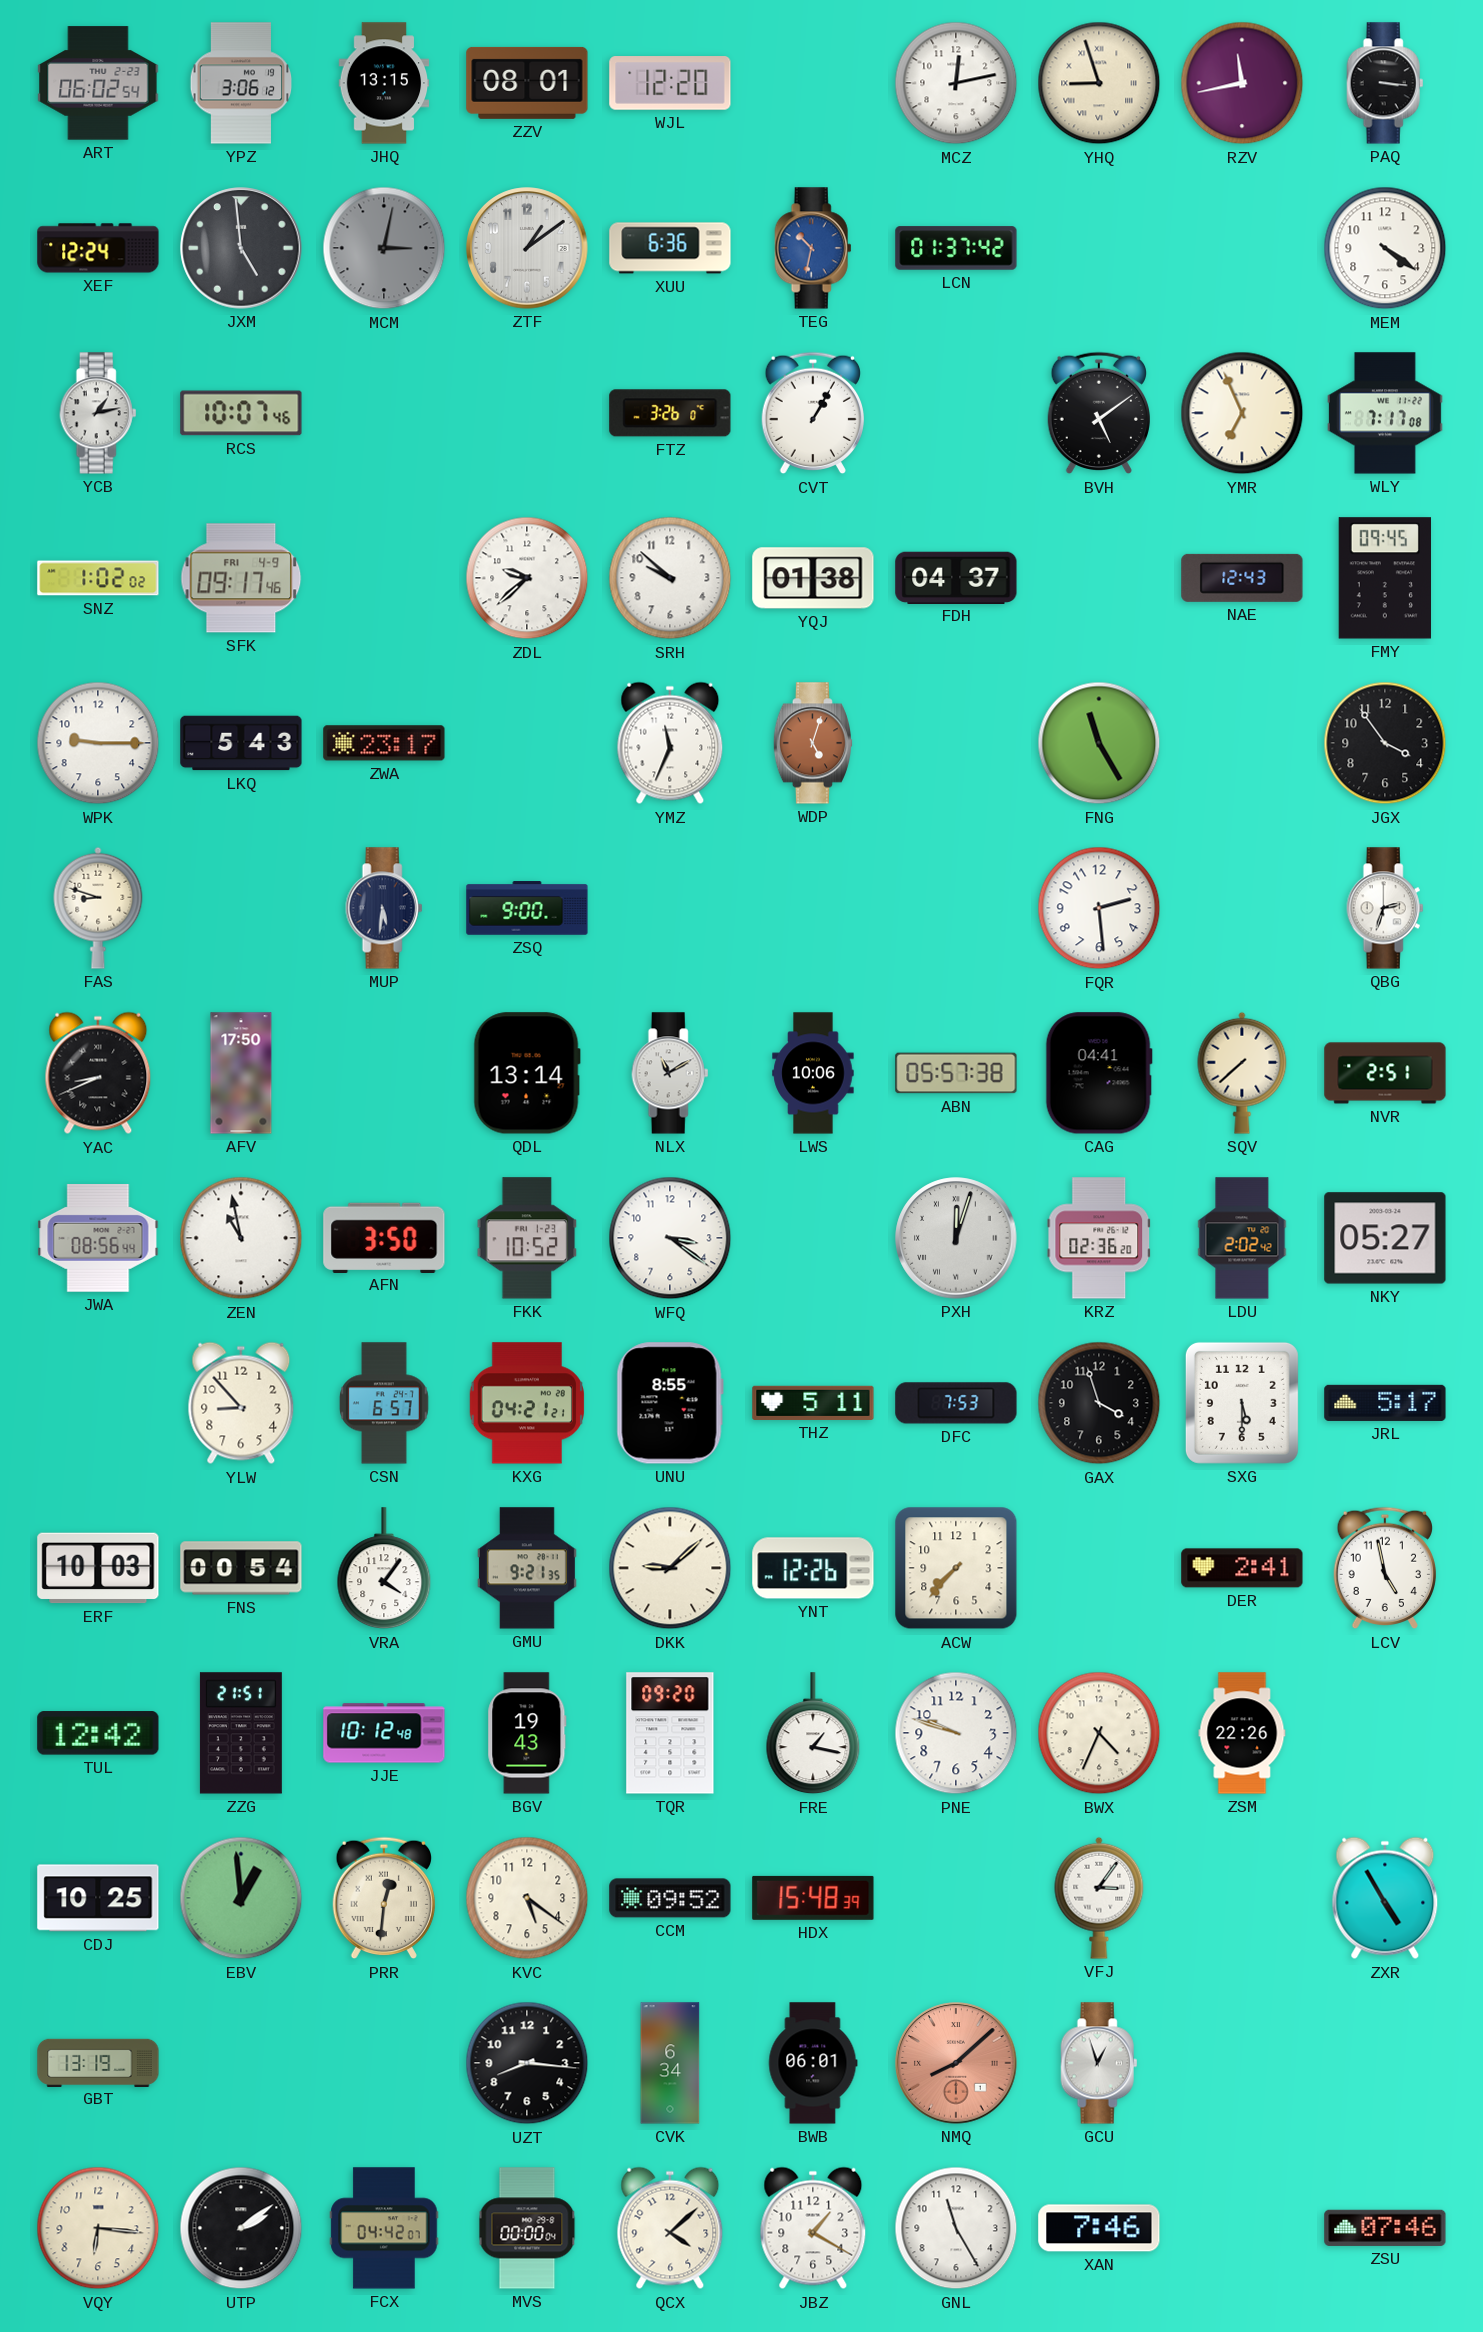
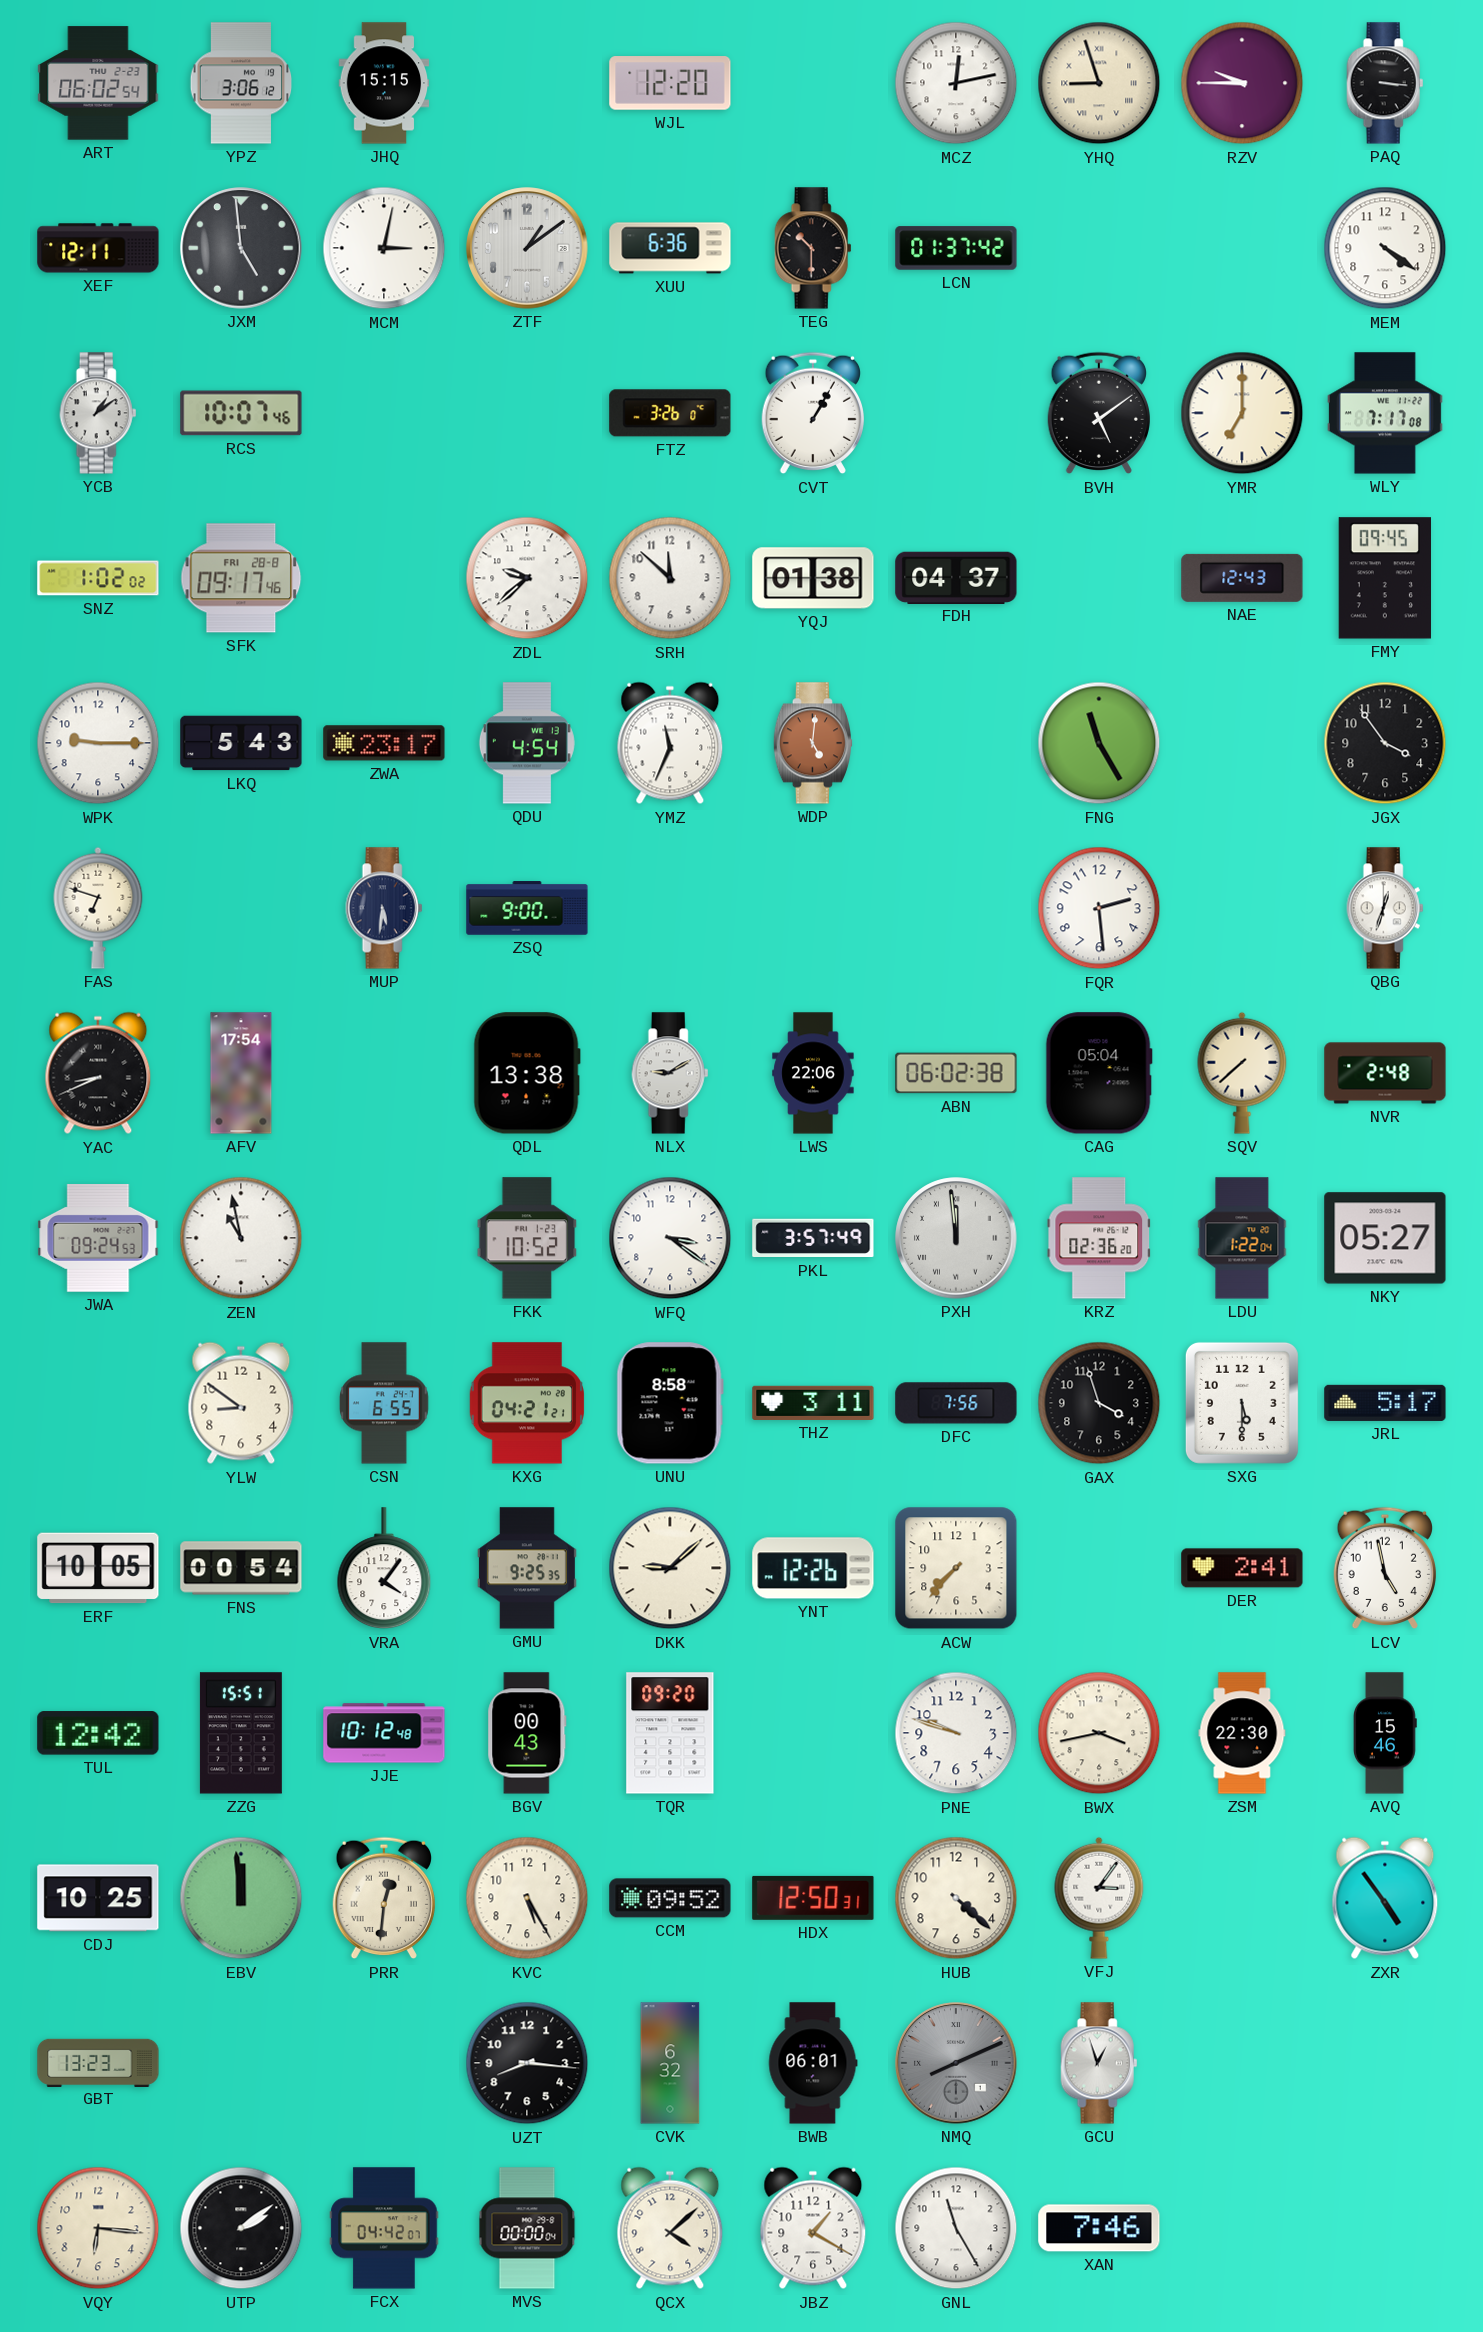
JHQ: 13:15 -> 15:15
ZZV: 08:01 -> none
RZV: 11:43 -> 9:45
XEF: 12:24 -> 12:11
MCM dial: grey -> white
TEG: 10:32 -> 10:30
TEG dial: blue -> black
YCB: 1:13 -> 1:09
YMR: 6:56 -> 7:00
SFK date: FRI 4-9 -> FRI 28-8
SRH: 9:52 -> 11:52
QDU: none -> 4:54
WDP: 5:03 -> 5:01
FAS: 8:48 -> 6:48
QBG: 2:33 -> 12:33
AFV: 17:50 -> 17:54
QDL: 13:14 -> 13:38
NLX: 11:10 -> 9:10
LWS: 10:06 -> 22:06
ABN: 05:57 -> 06:02
CAG: 04:41 -> 05:04
NVR: 2:51 -> 2:48
JWA: 08:56 -> 09:24
AFN: 3:50 -> none
PKL: none -> 3:57
PXH: 12:03 -> 11:59
LDU: 2:02 -> 1:22
YLW: 8:53 -> 8:51
CSN: 6:57 -> 6:55
UNU: 8:55 -> 8:58
THZ: 5:11 -> 3:11
DFC: 7:53 -> 7:56
ERF: 10:03 -> 10:05
GMU: 9:21 -> 9:25
ZZG: 21:51 -> 15:51
BGV: 19:43 -> 00:43
FRE: 1:17 -> none
BWX: 4:34 -> 3:43
ZSM: 22:26 -> 22:30
AVQ: none -> 15:46
EBV: 12:59 -> 11:59
KVC: 5:21 -> 5:25
HDX: 15:48 -> 12:50
HUB: none -> 4:22
ZXR: 4:55 -> 4:54
GBT: 13:19 -> 13:23
CVK: 6:34 -> 6:32
NMQ: 8:08 -> 8:11
NMQ dial: salmon -> grey
ZSU: 07:46 -> none
